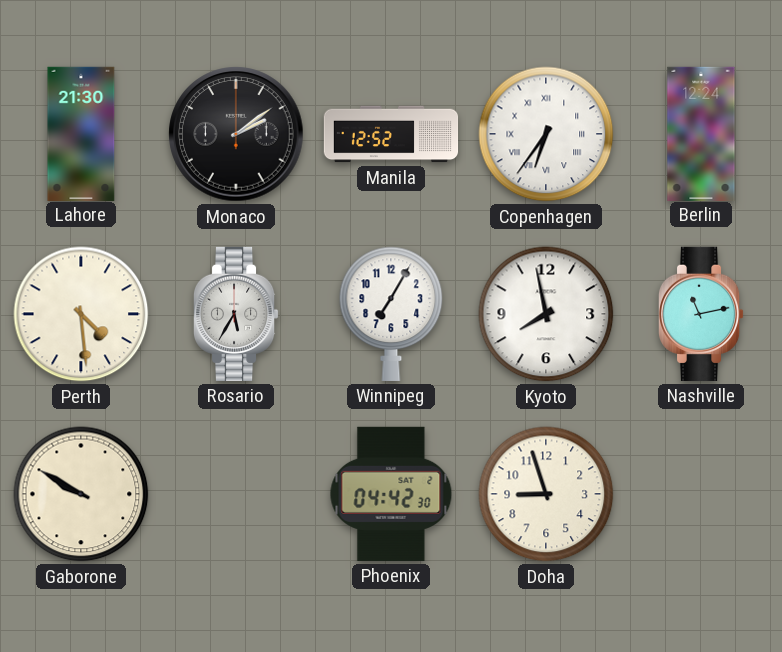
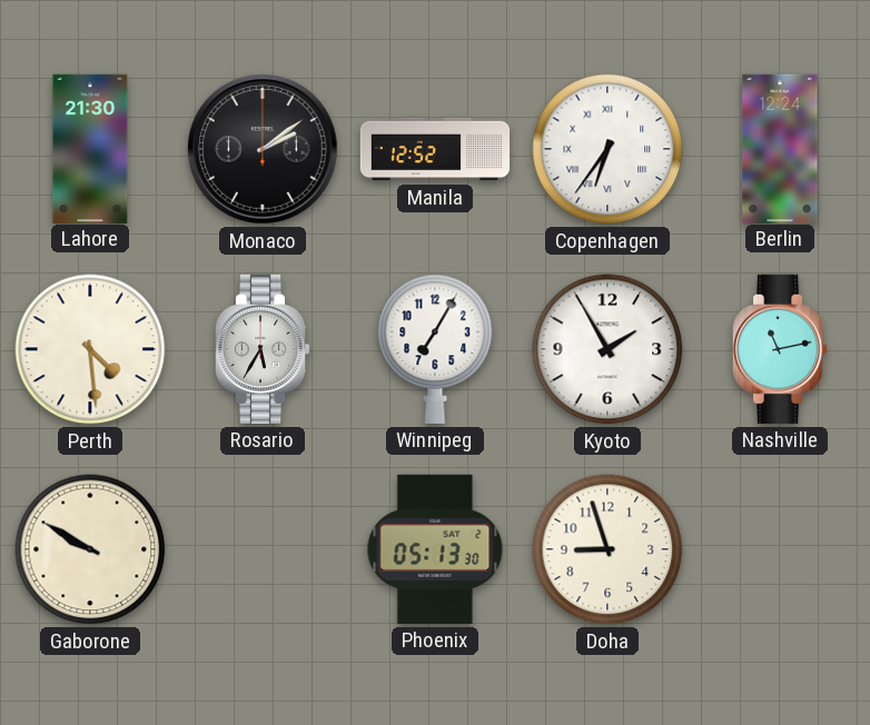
Kyoto: 7:58 -> 1:55
Phoenix: 04:42 -> 05:13
